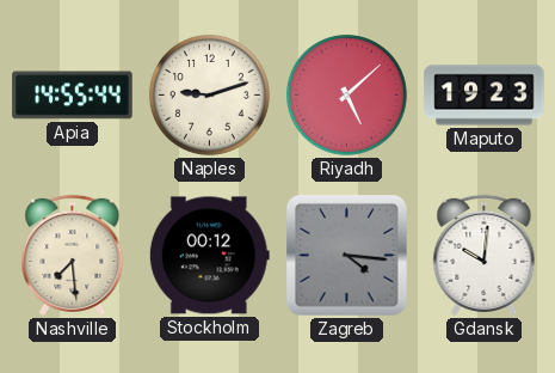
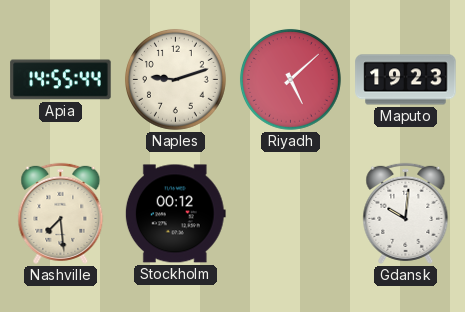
Zagreb: 4:16 -> none
